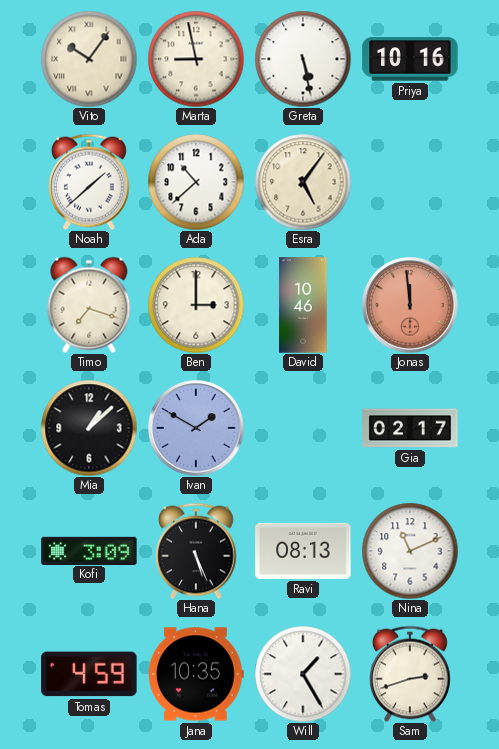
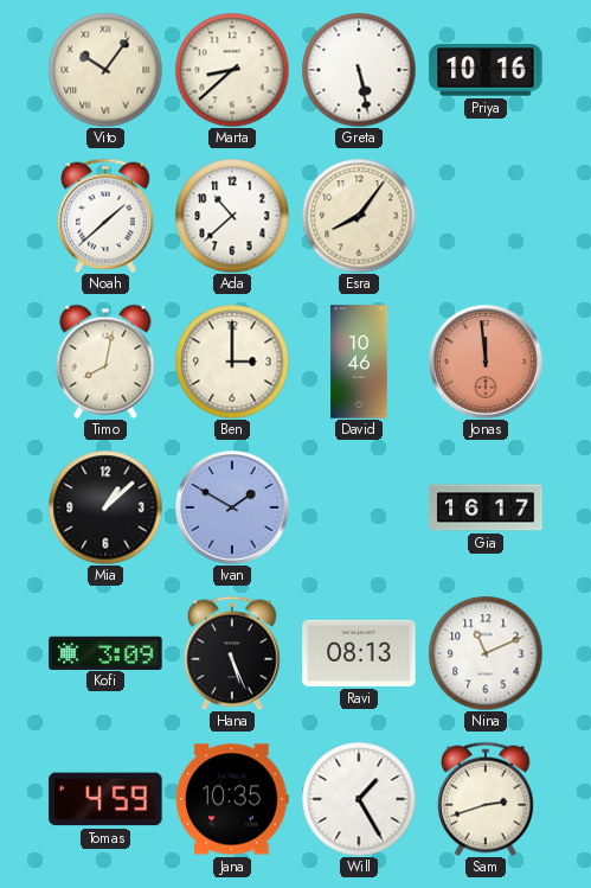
Marta: 8:58 -> 8:38
Esra: 5:06 -> 8:06
Timo: 7:18 -> 8:02
Gia: 02:17 -> 16:17
